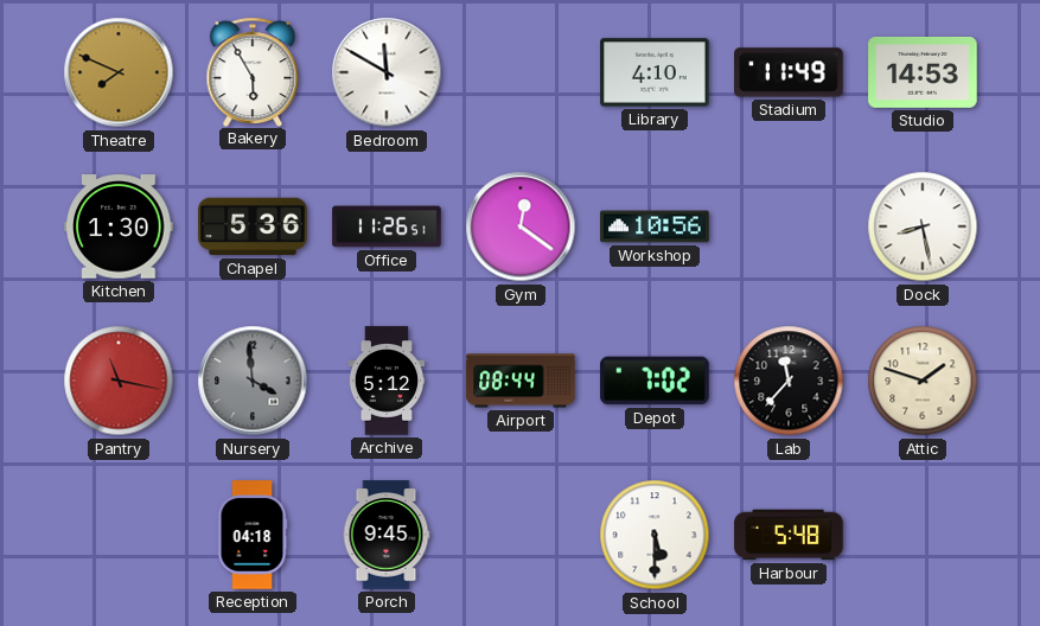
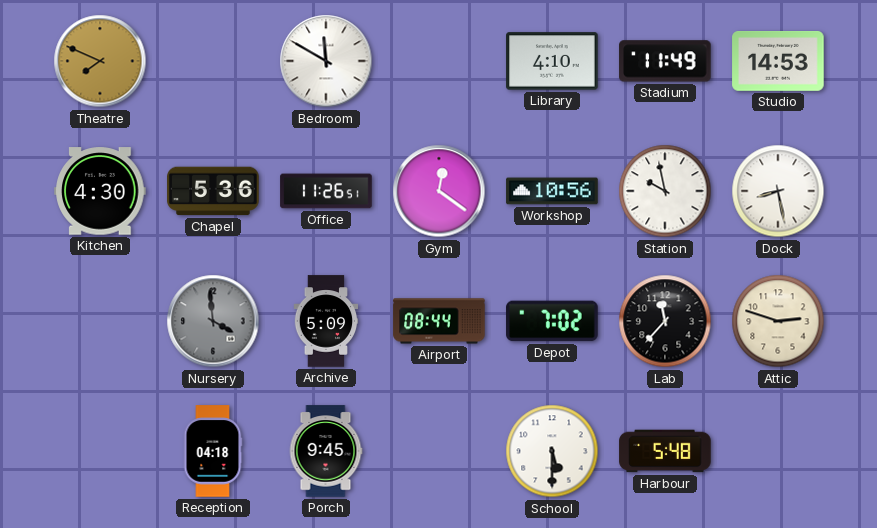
Bakery: 5:55 -> none
Kitchen: 1:30 -> 4:30
Station: none -> 9:58
Pantry: 11:17 -> none
Archive: 5:12 -> 5:09
Attic: 1:48 -> 2:48
